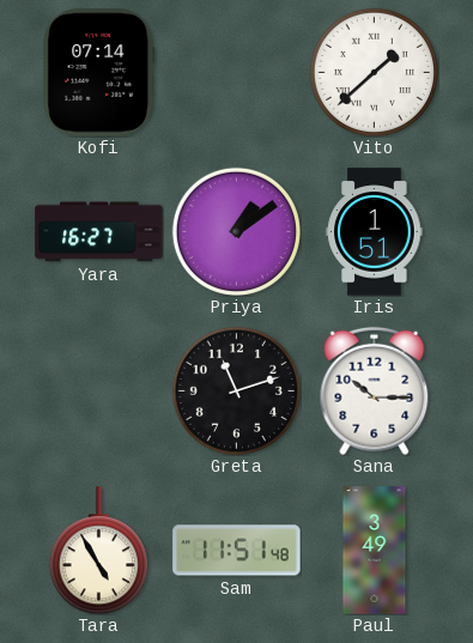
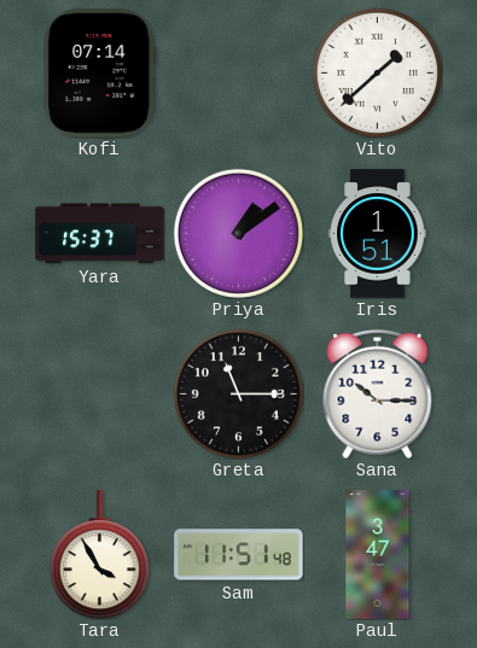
Yara: 16:27 -> 15:37
Greta: 11:12 -> 11:15
Tara: 4:55 -> 3:55
Paul: 3:49 -> 3:47
